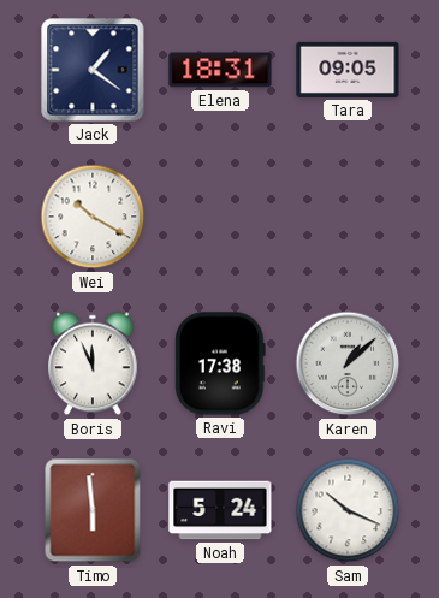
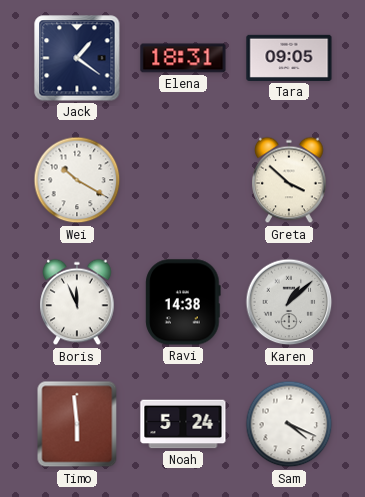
Greta: none -> 3:52
Ravi: 17:38 -> 14:38
Sam: 10:19 -> 4:19
